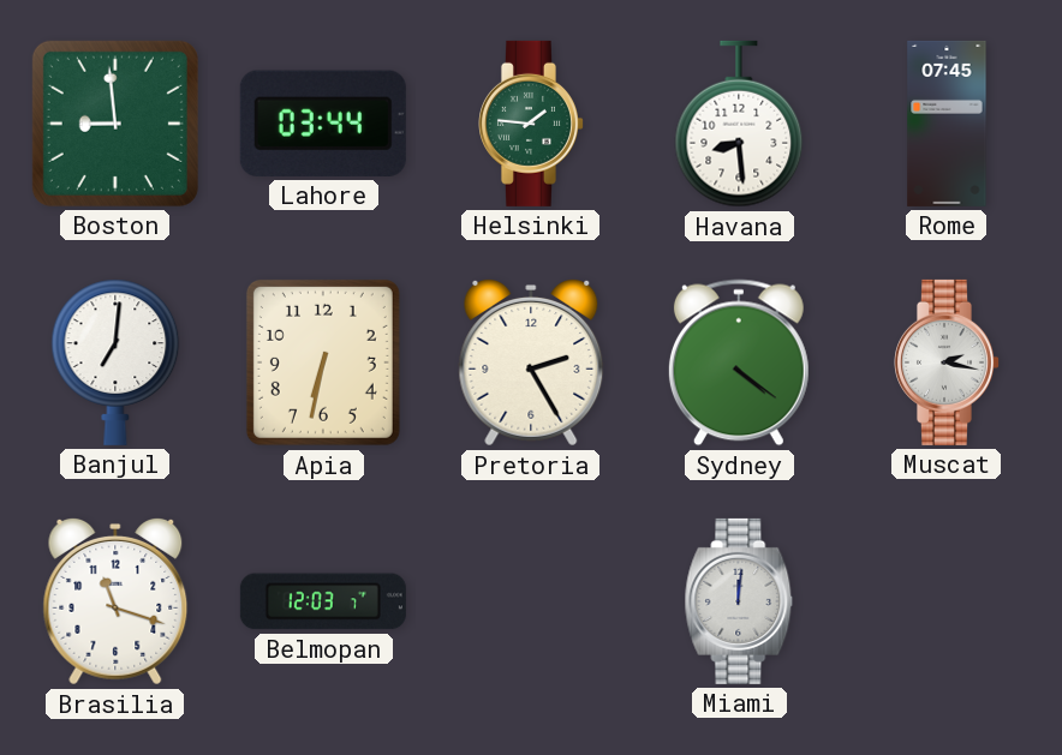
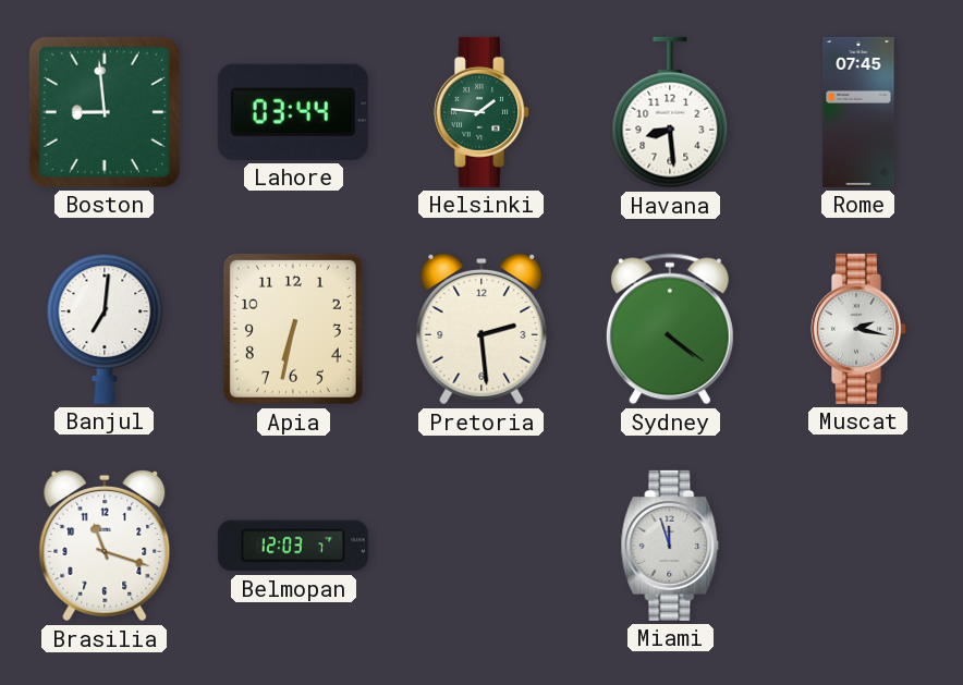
Pretoria: 2:25 -> 2:29
Miami: 12:01 -> 11:57
